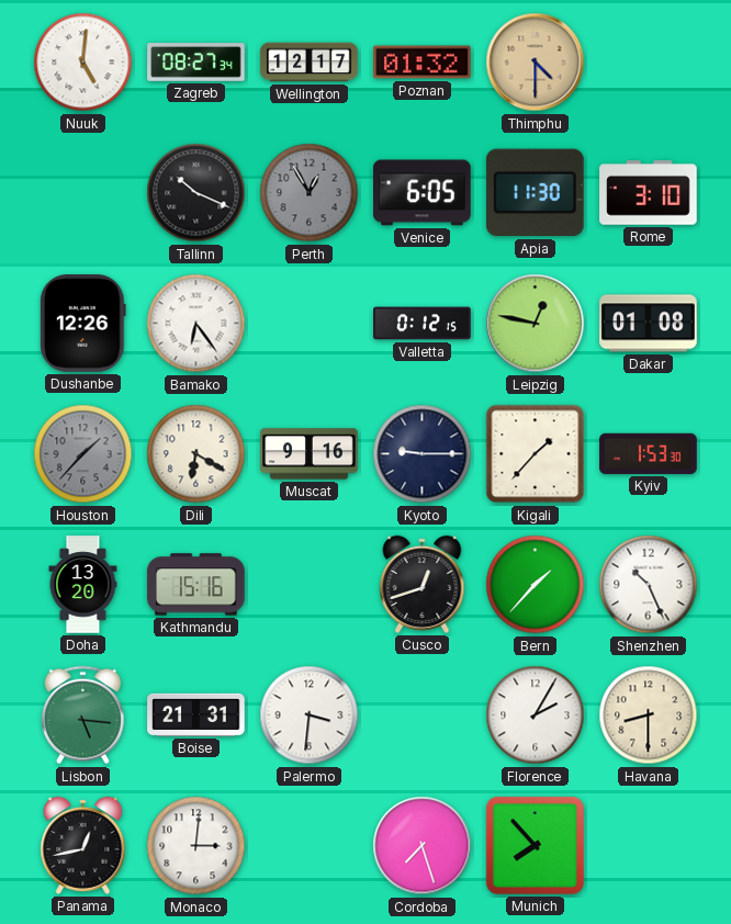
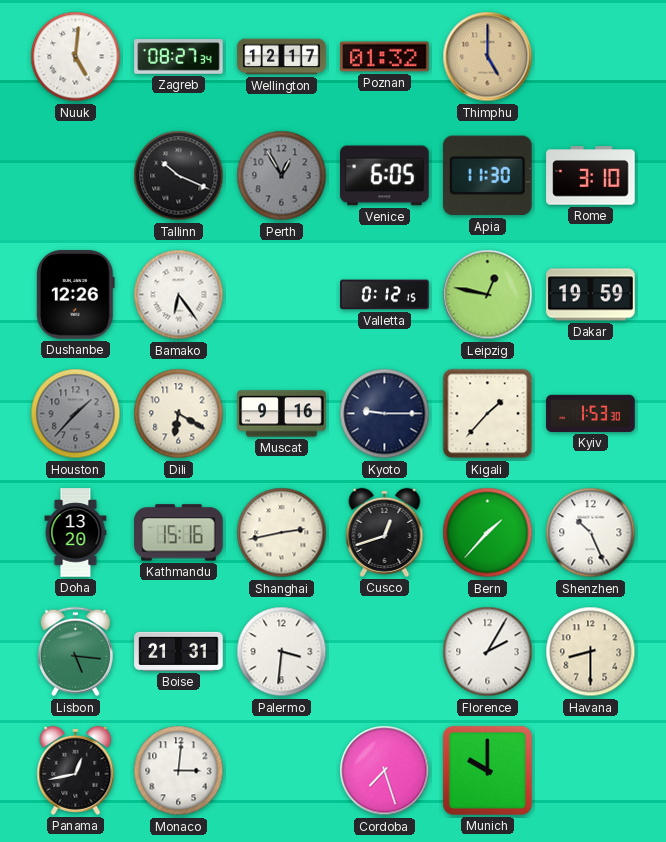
Thimphu: 4:30 -> 5:00
Dakar: 01:08 -> 19:59
Shanghai: none -> 2:43
Munich: 7:53 -> 10:00
